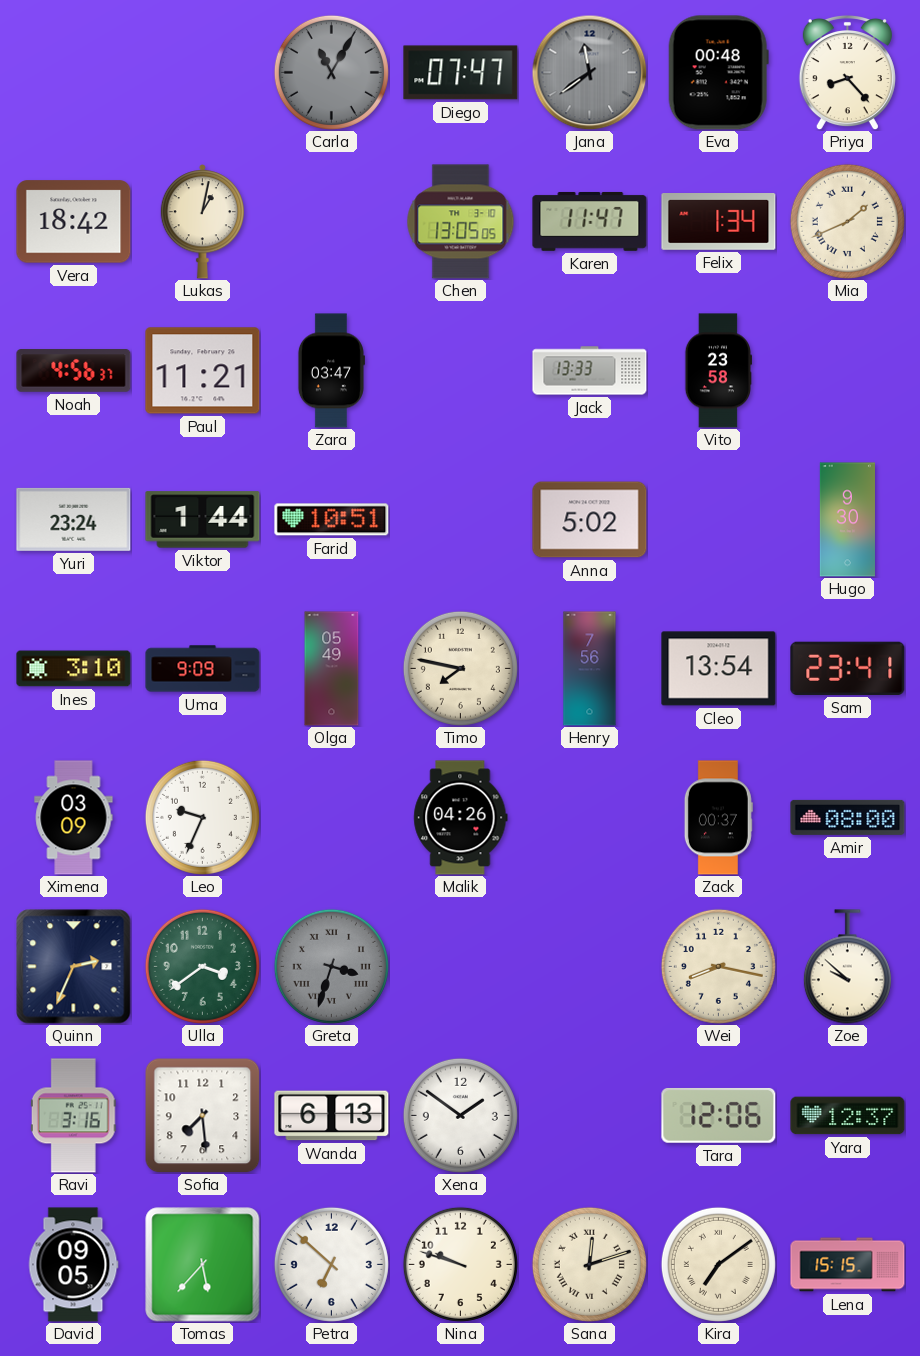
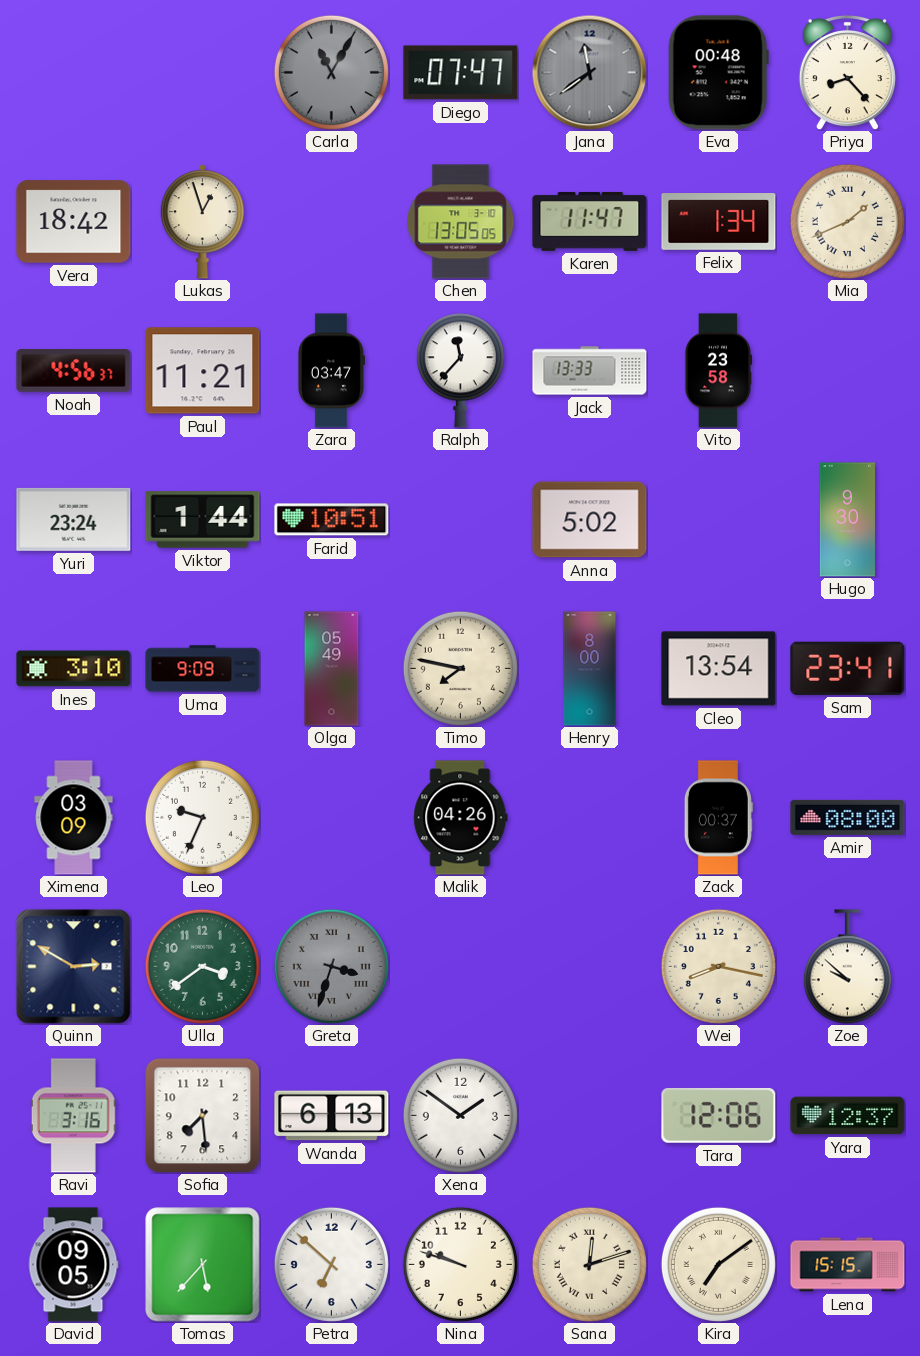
Lukas: 1:02 -> 12:57
Ralph: none -> 11:37
Henry: 7:56 -> 8:00
Quinn: 2:34 -> 2:50
